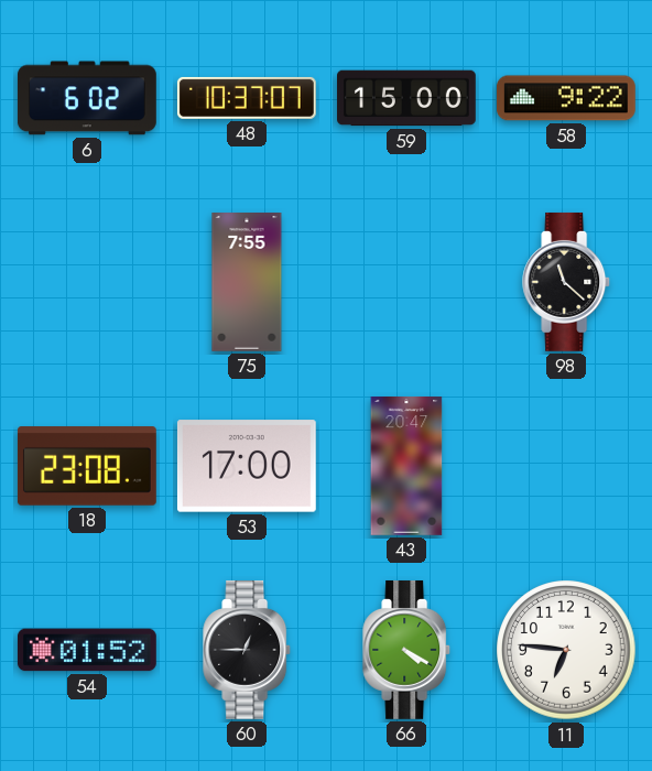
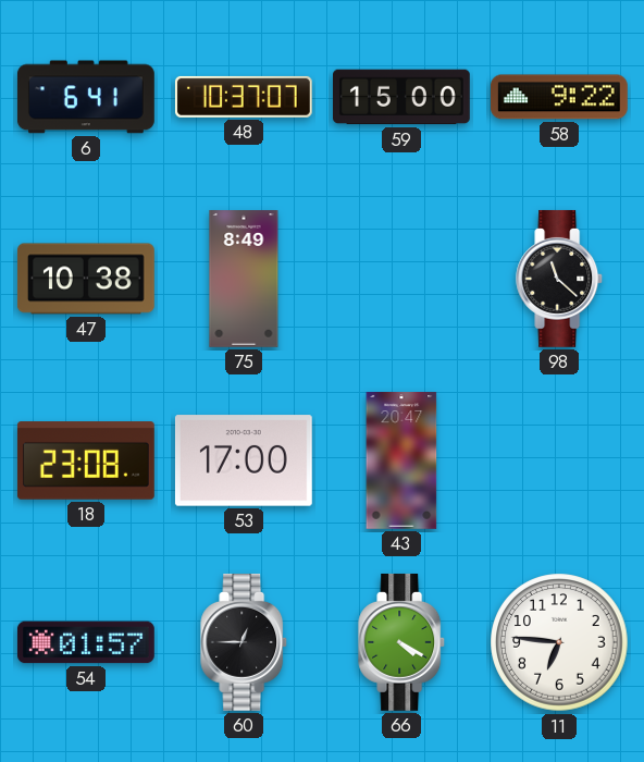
6: 6:02 -> 6:41
47: none -> 10:38
75: 7:55 -> 8:49
54: 01:52 -> 01:57
